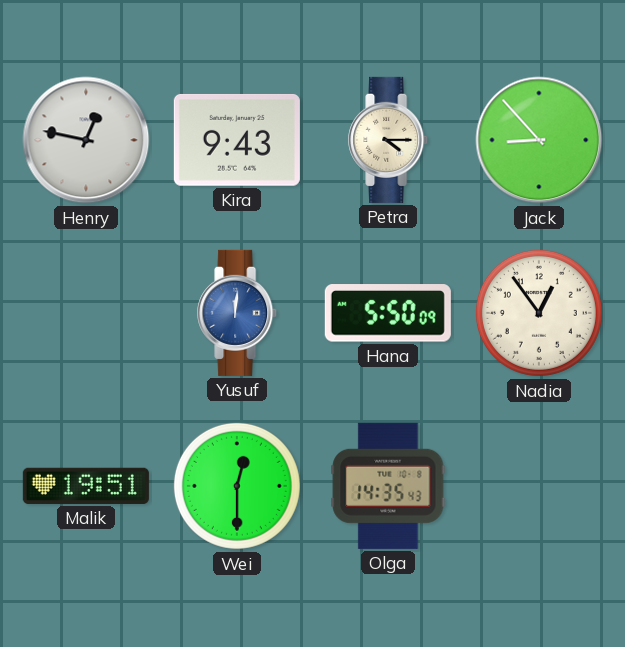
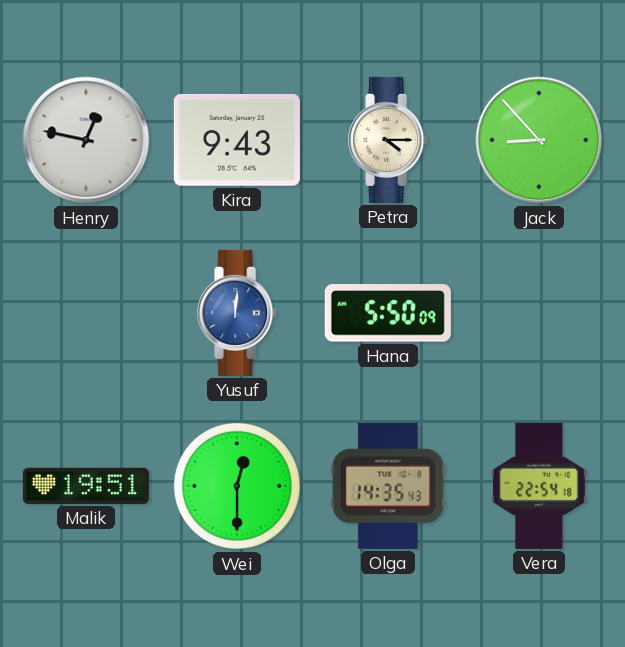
Nadia: 12:54 -> none
Vera: none -> 22:54
